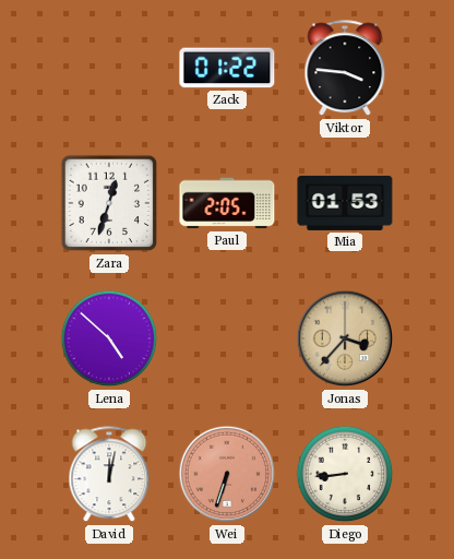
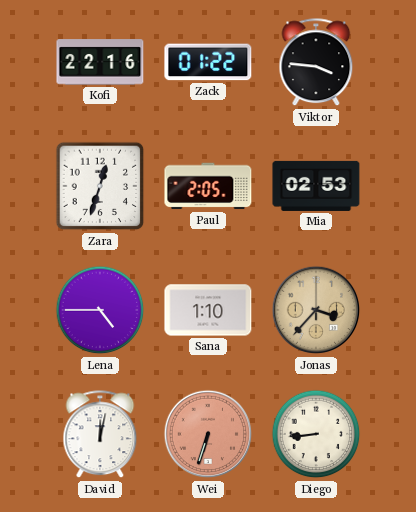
Kofi: none -> 22:16
Mia: 01:53 -> 02:53
Lena: 4:52 -> 4:45
Sana: none -> 1:10
